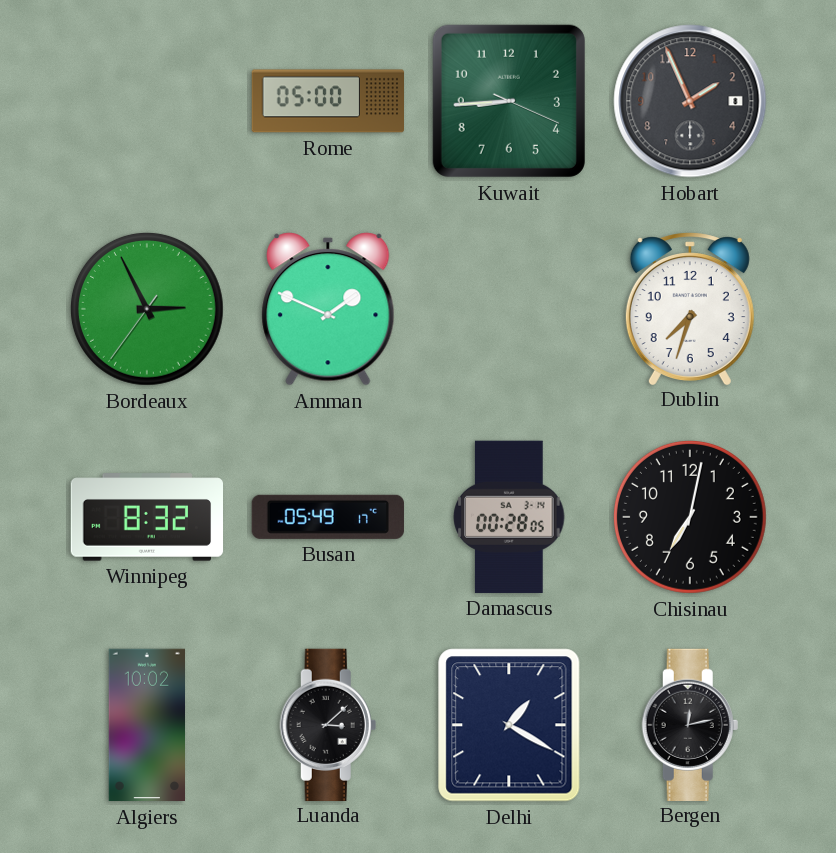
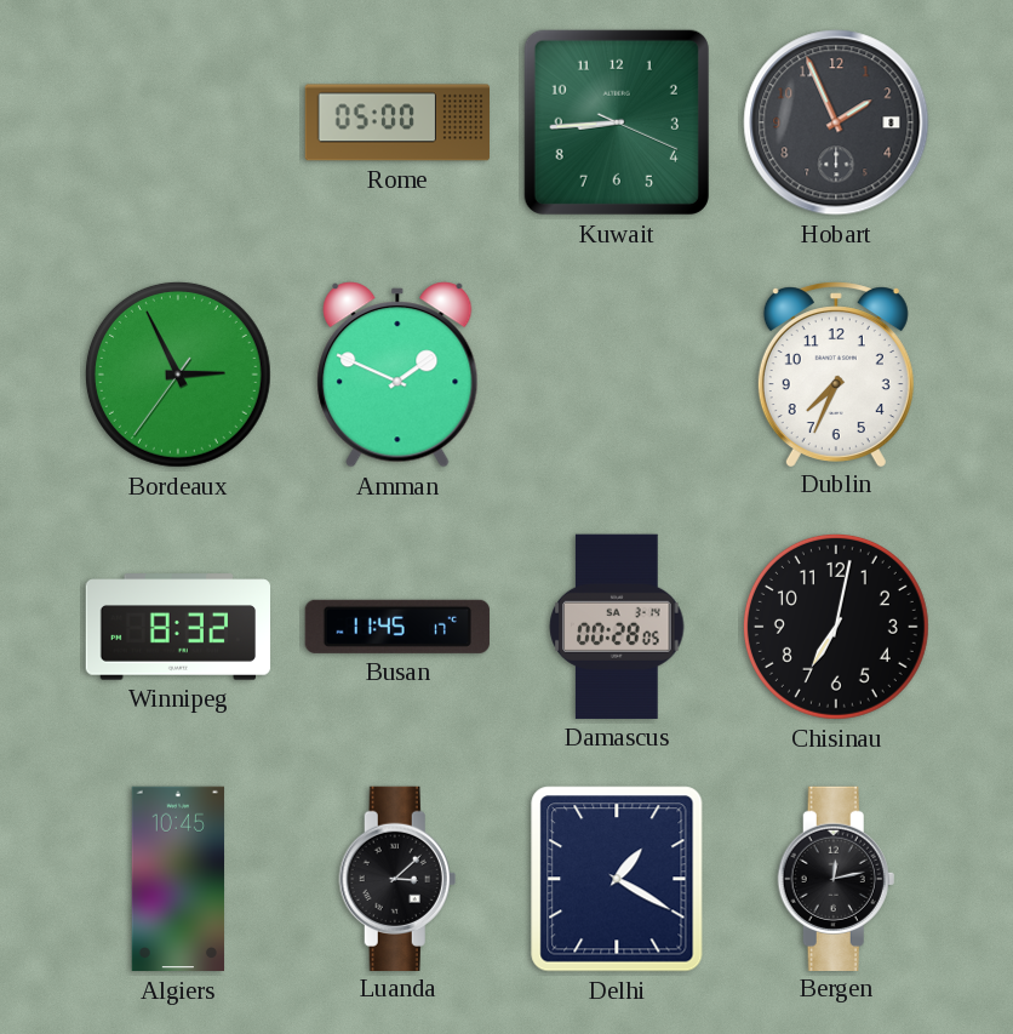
Dublin: 7:33 -> 7:34
Busan: 05:49 -> 11:45
Algiers: 10:02 -> 10:45
